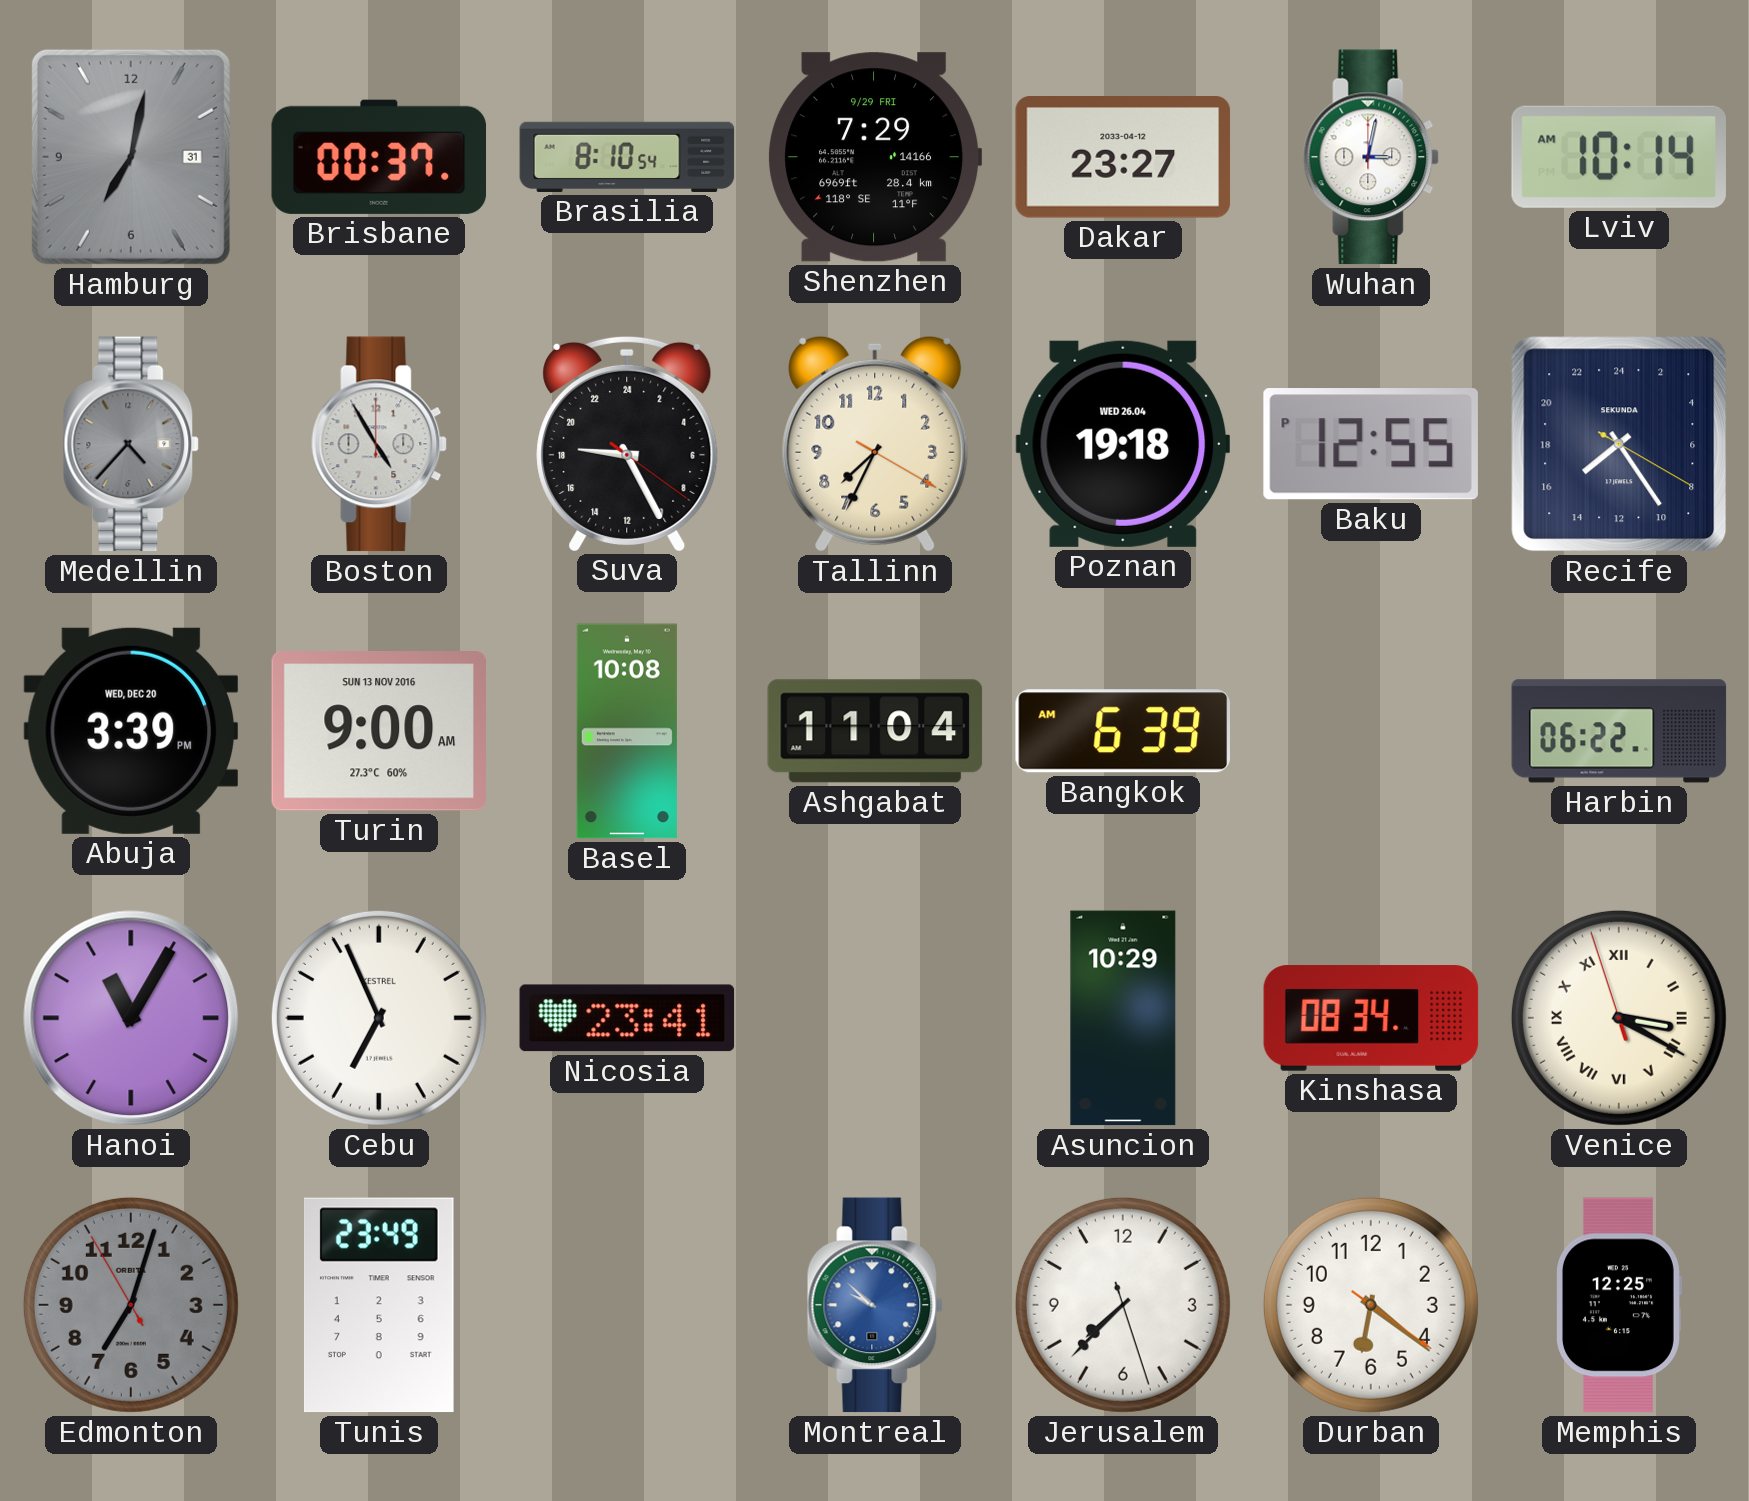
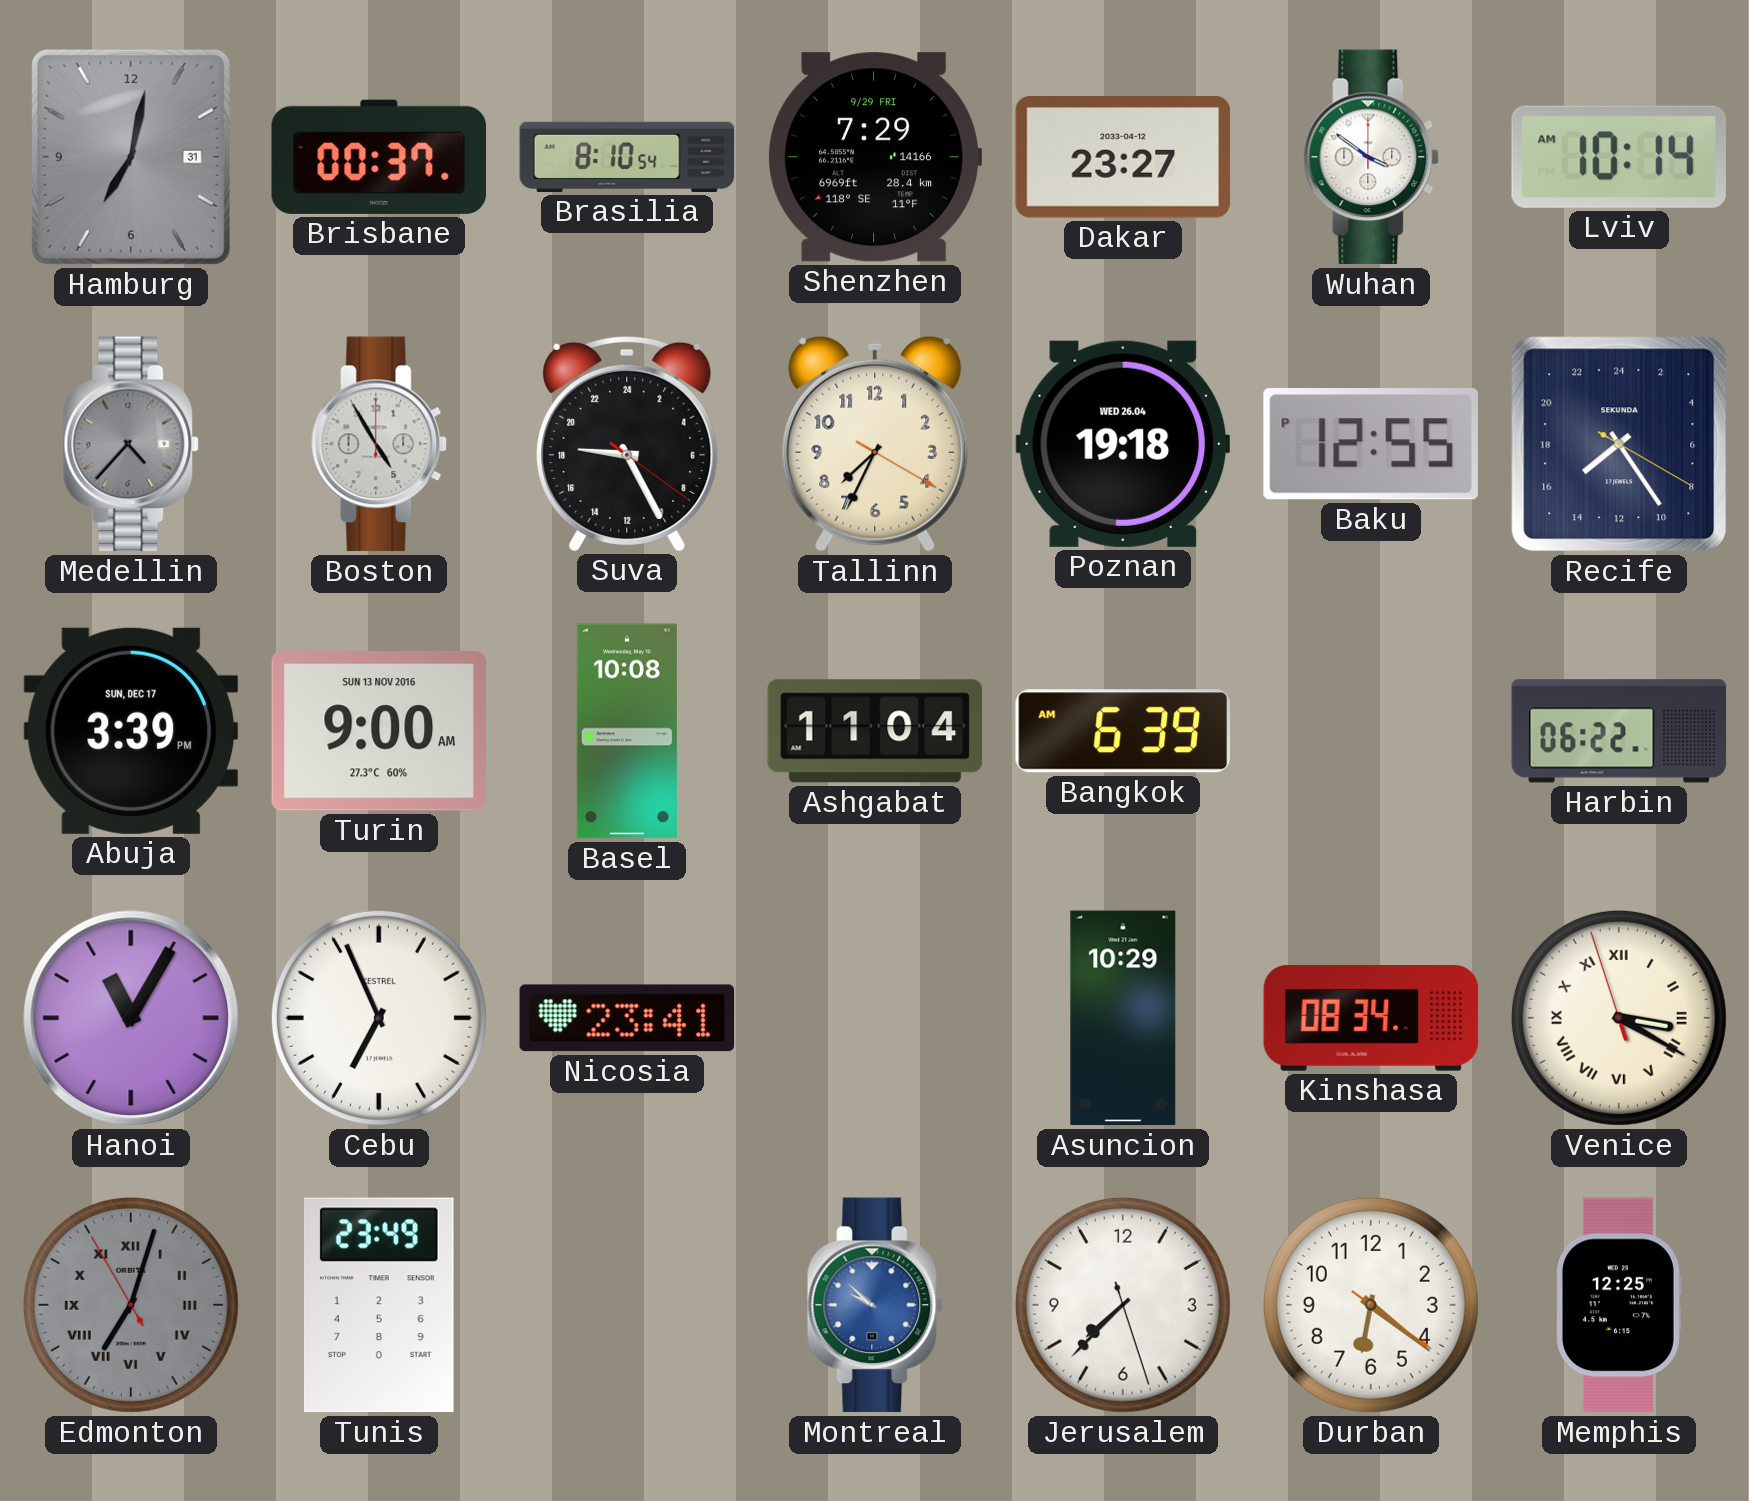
Wuhan: 3:02 -> 3:51
Abuja date: WED, DEC 20 -> SUN, DEC 17
Edmonton numerals: Arabic -> Roman
